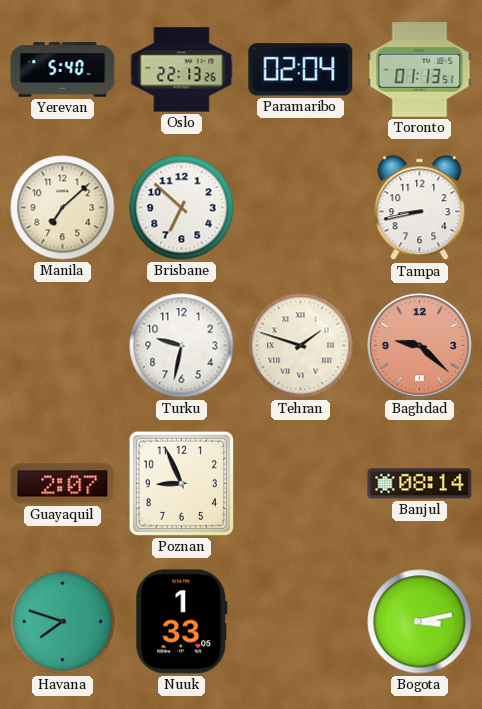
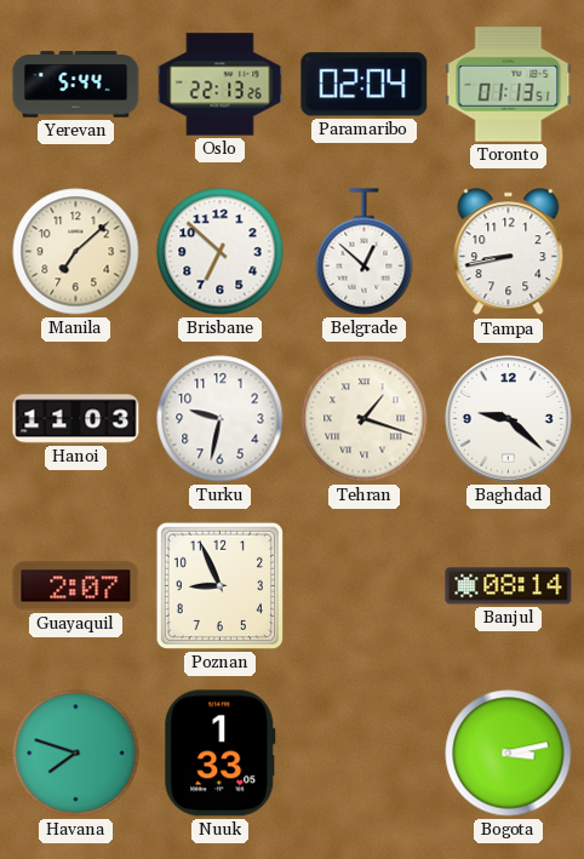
Yerevan: 5:40 -> 5:44
Belgrade: none -> 12:52
Hanoi: none -> 11:03
Tehran: 1:48 -> 1:18
Baghdad dial: salmon -> white
